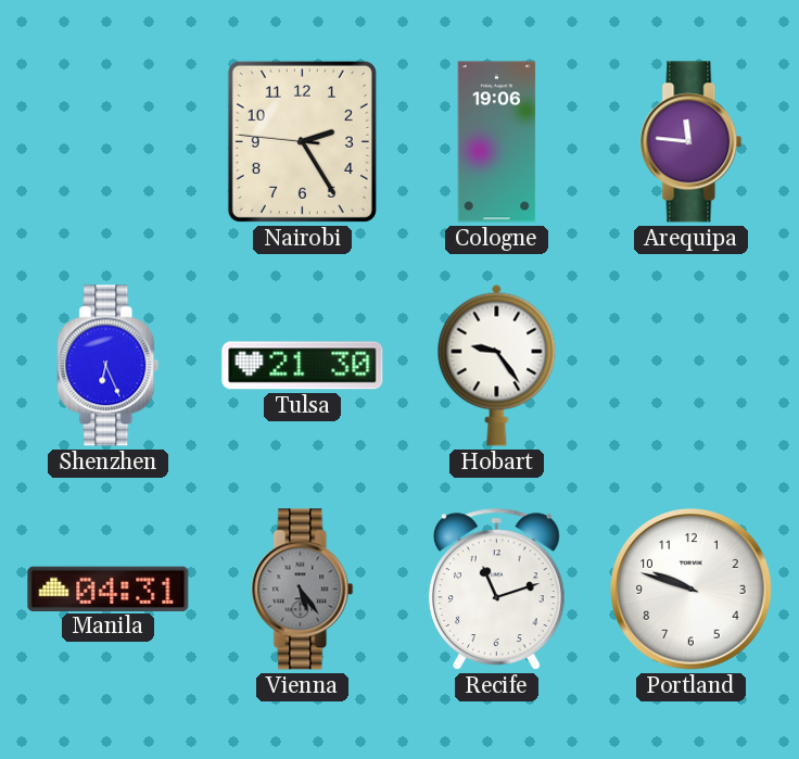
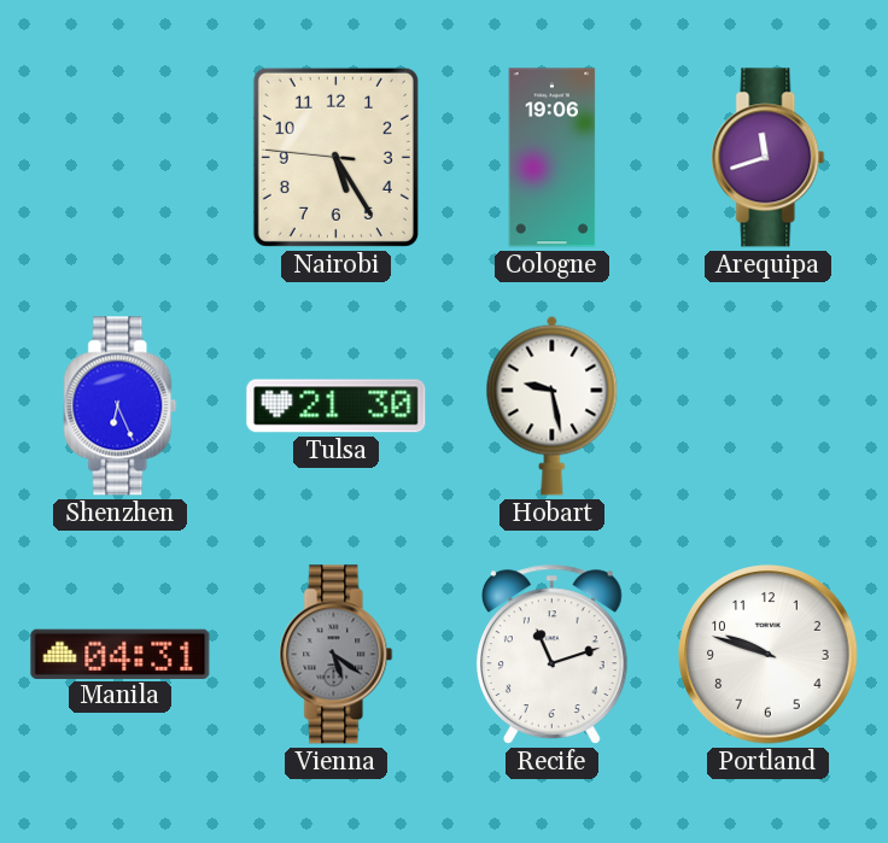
Nairobi: 2:24 -> 5:24
Arequipa: 11:46 -> 11:42
Hobart: 9:24 -> 9:28
Vienna: 5:24 -> 5:21
